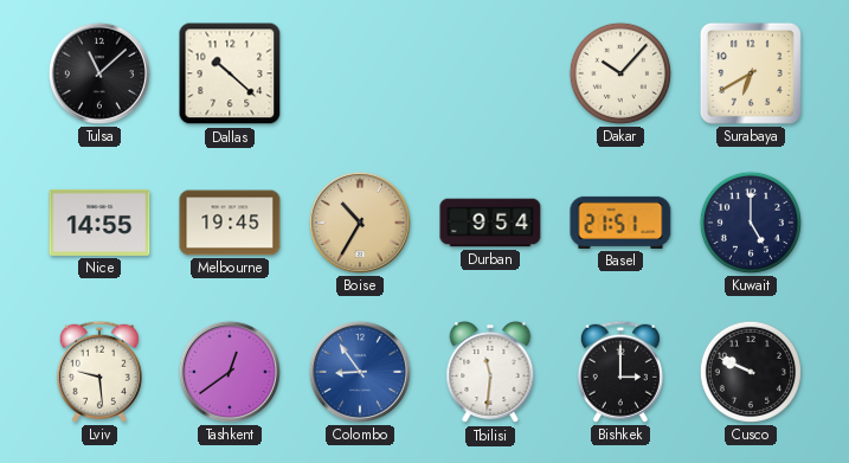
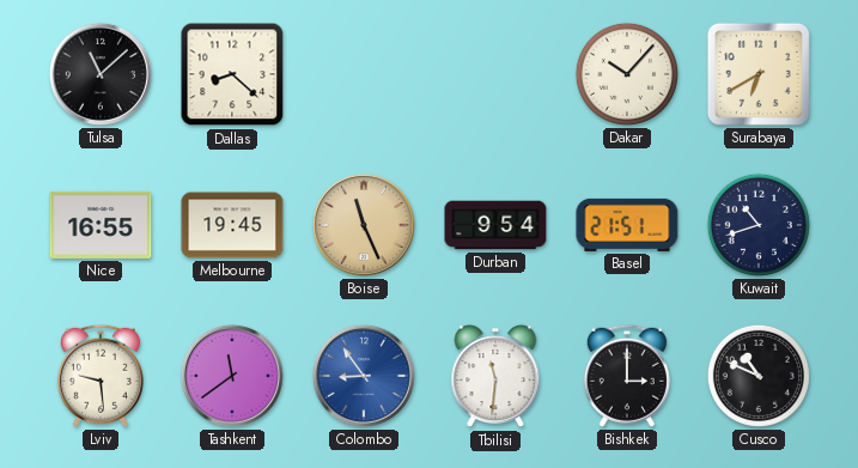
Dallas: 10:22 -> 8:22
Nice: 14:55 -> 16:55
Boise: 10:35 -> 11:26
Kuwait: 5:00 -> 10:42
Tashkent: 12:39 -> 11:39
Cusco: 9:49 -> 10:49
